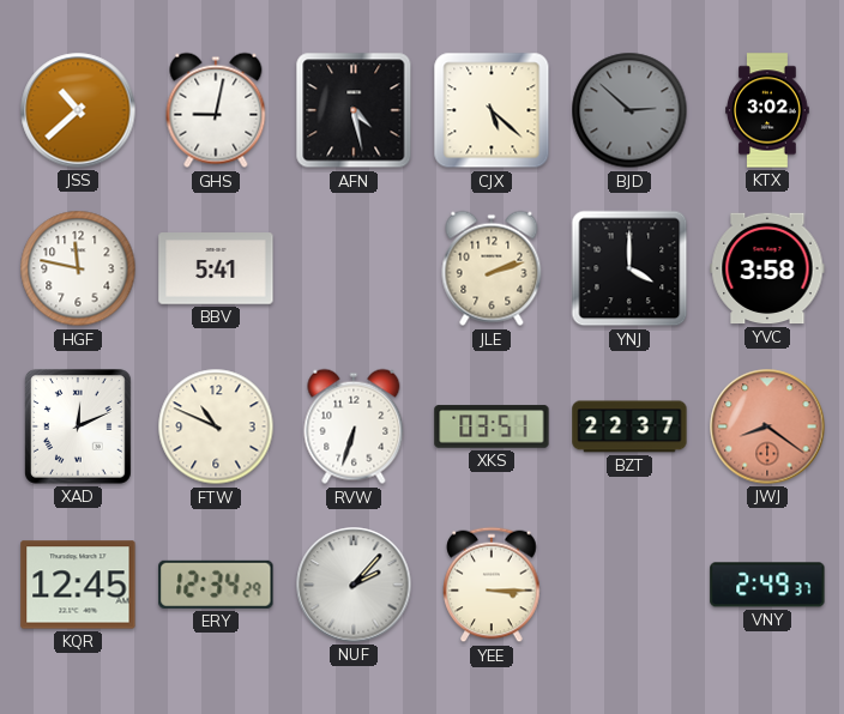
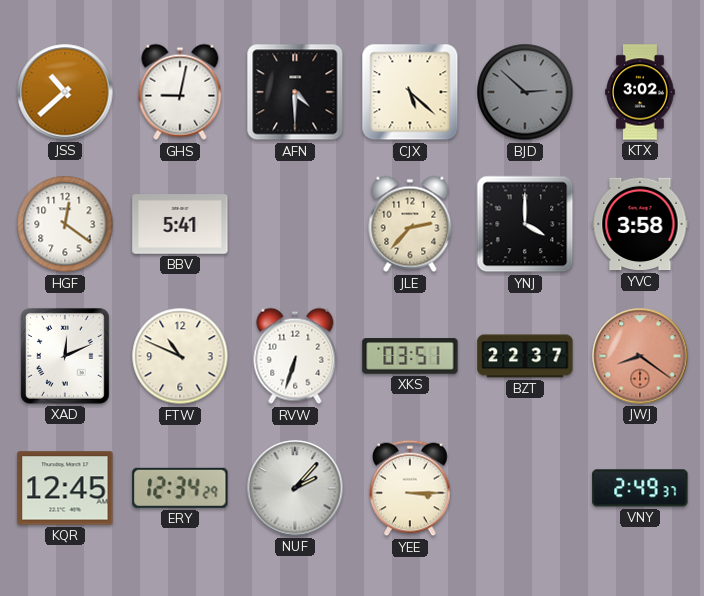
AFN: 4:28 -> 4:30
HGF: 11:47 -> 12:21
JLE: 2:12 -> 2:37
